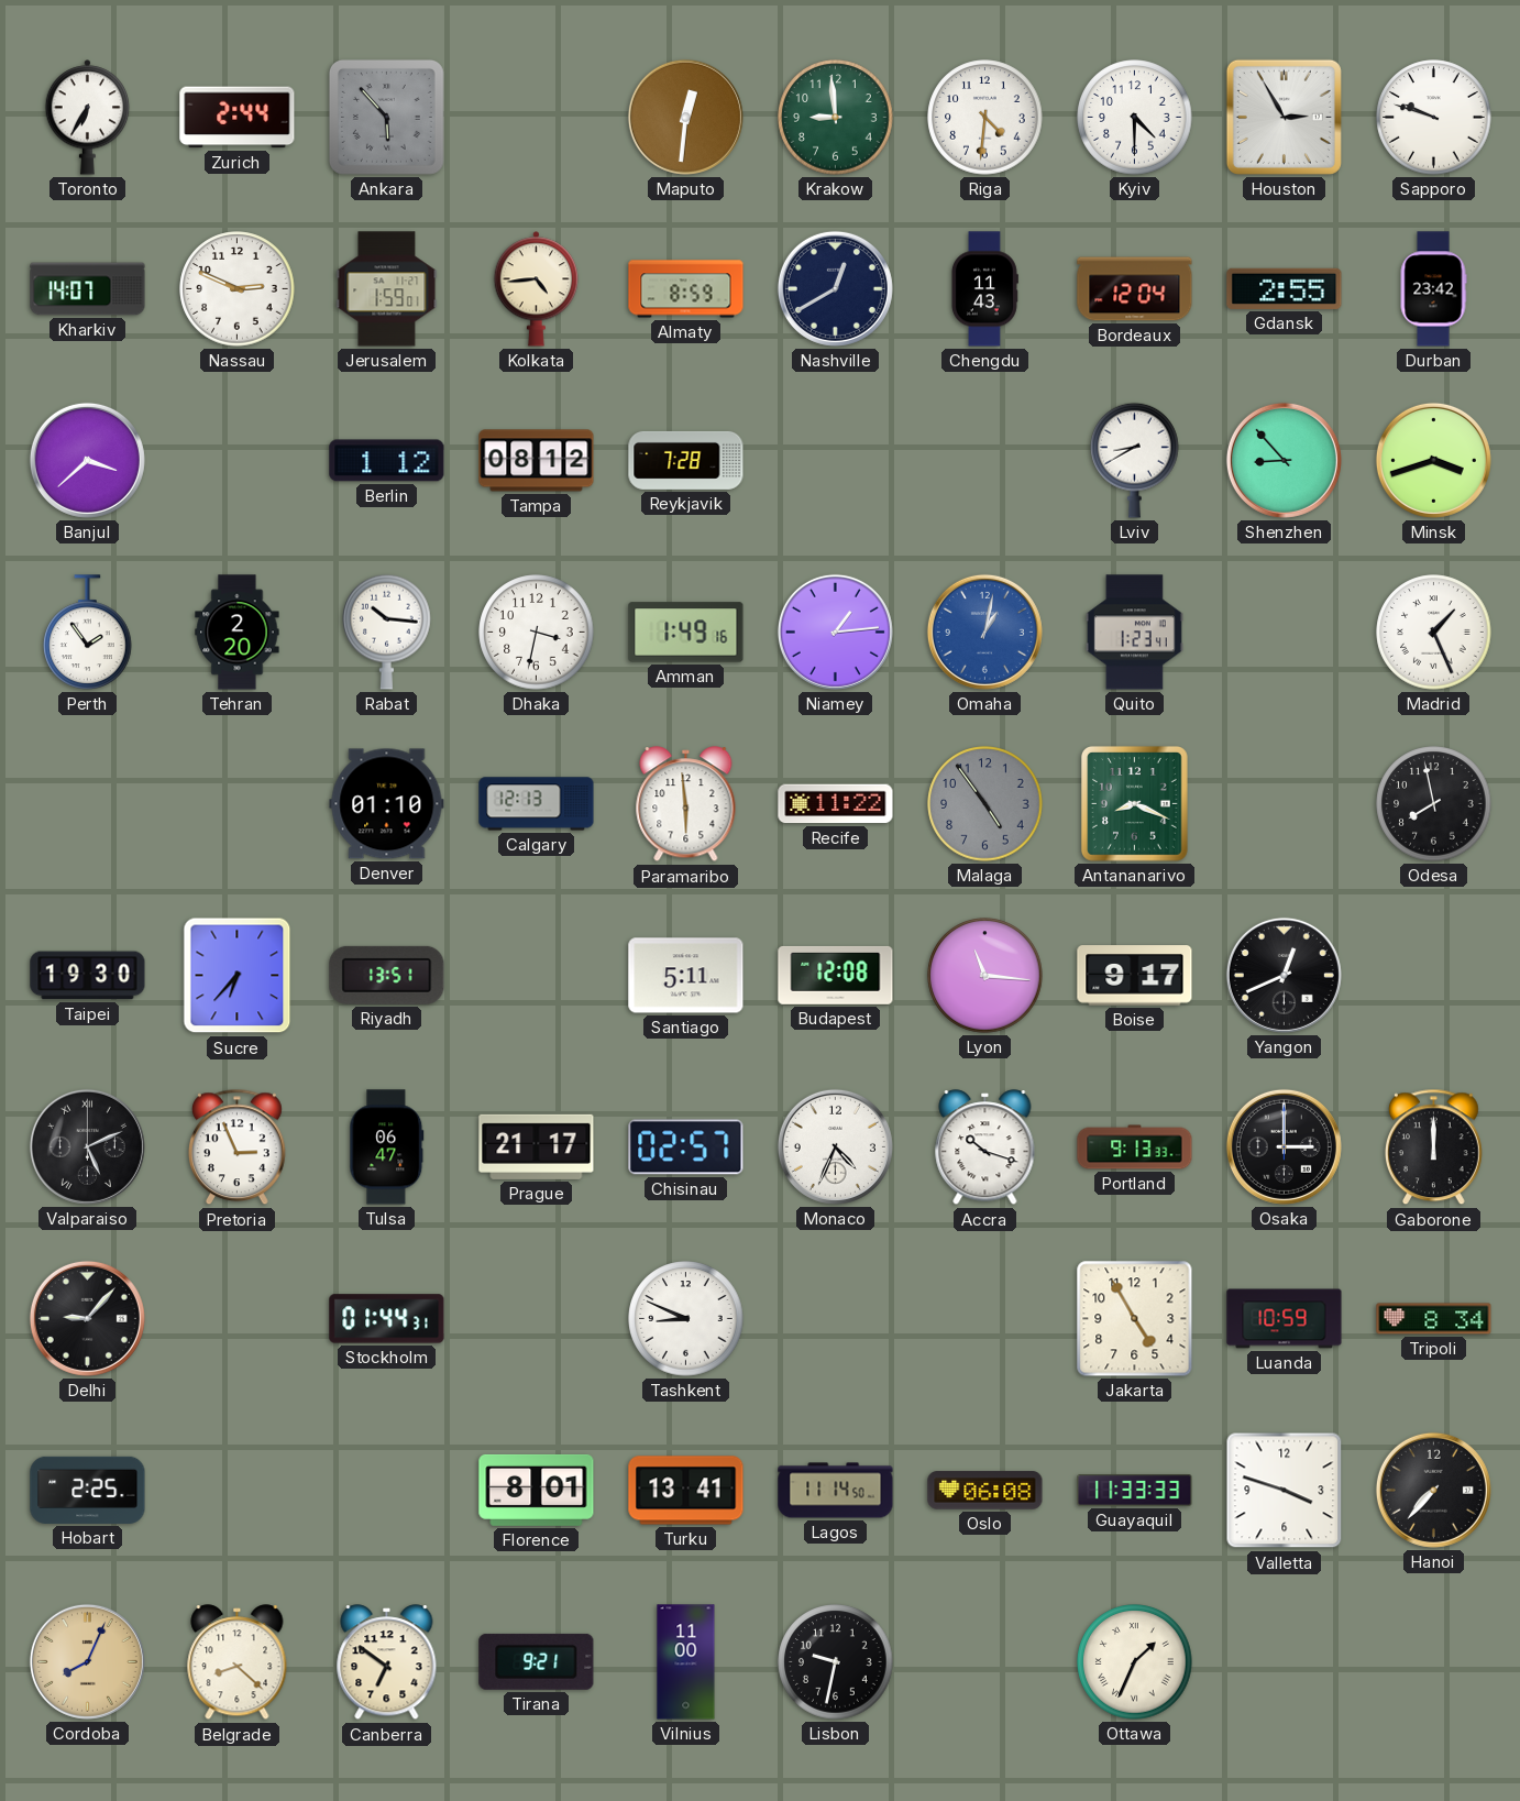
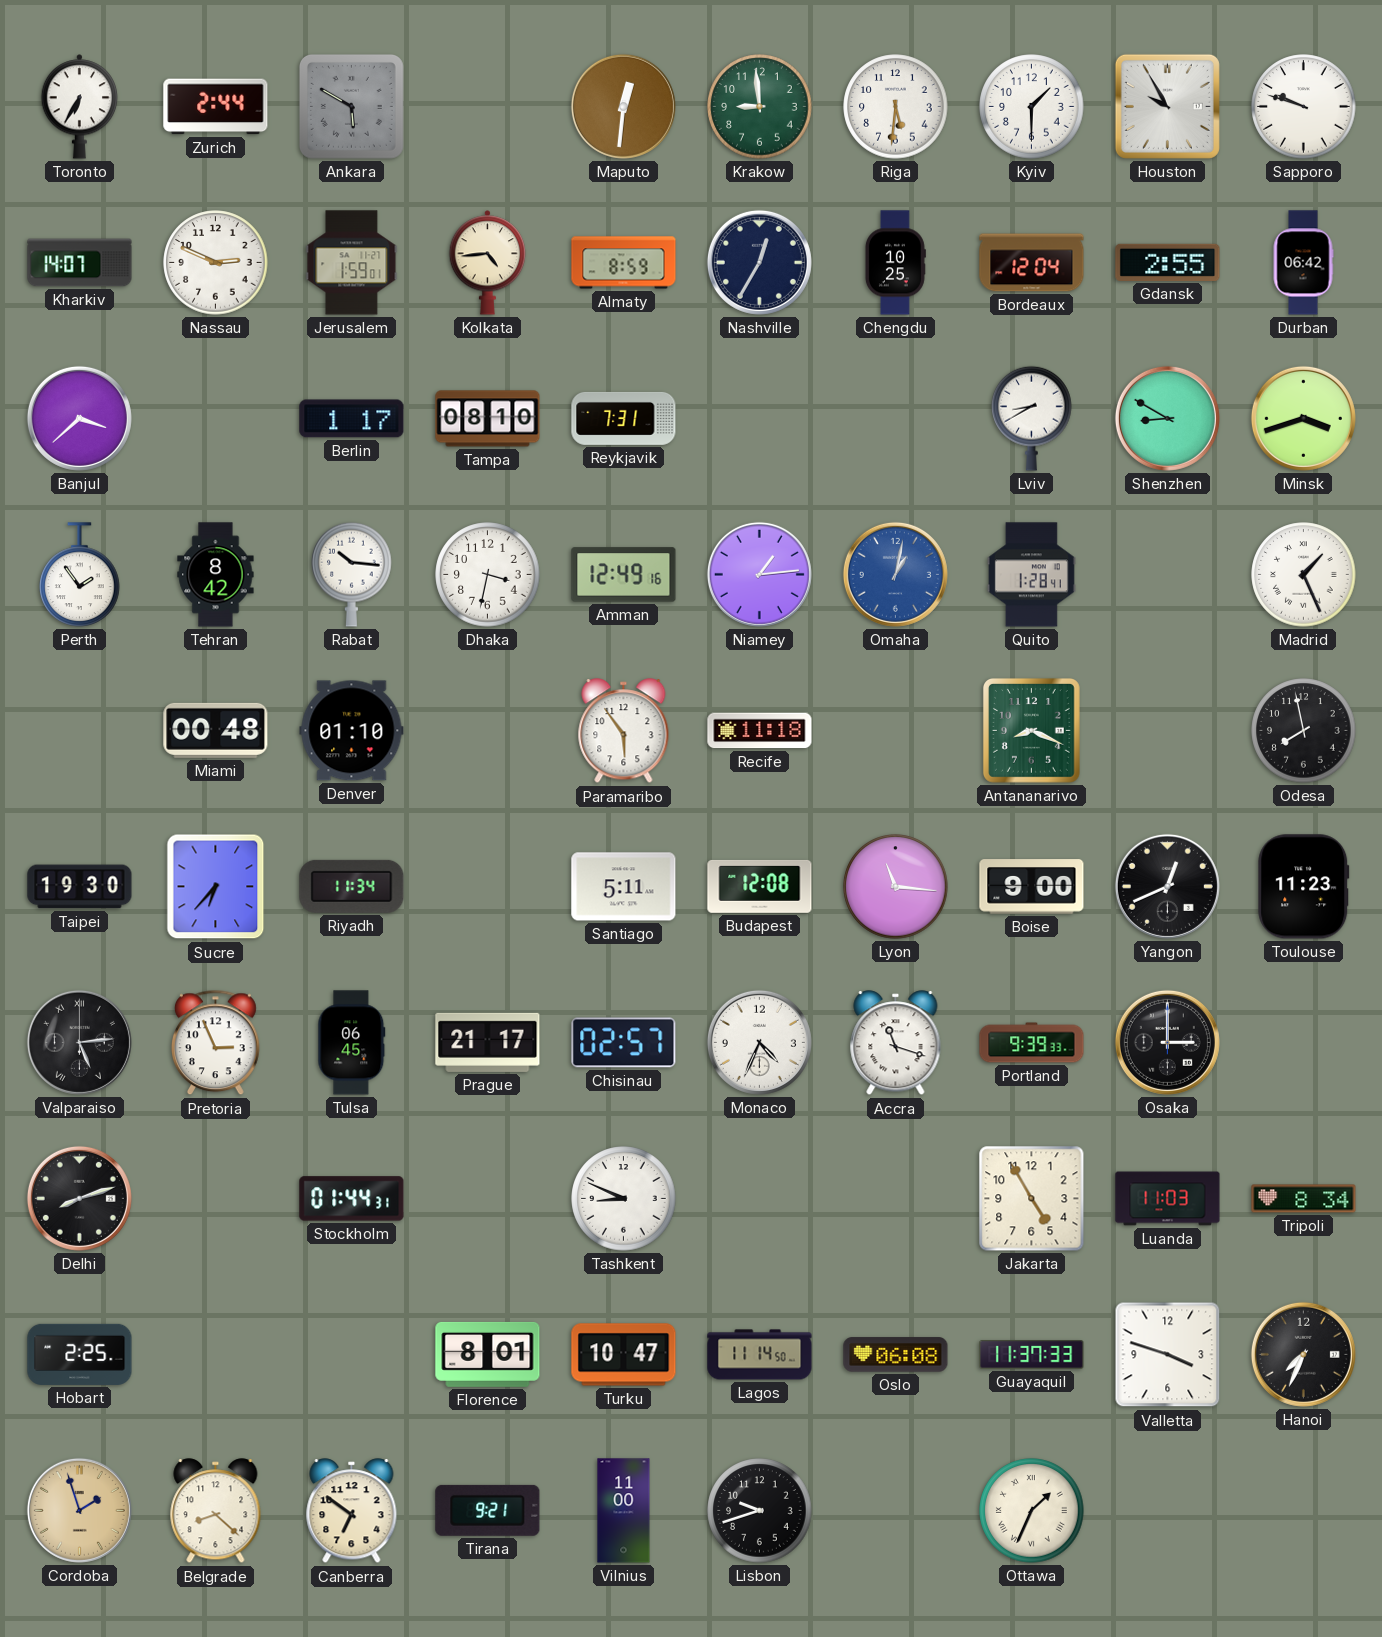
Ankara: 5:53 -> 5:50
Riga: 4:31 -> 5:31
Kyiv: 4:30 -> 1:30
Houston: 2:55 -> 9:55
Nashville: 12:40 -> 12:35
Chengdu: 11:43 -> 10:25
Durban: 23:42 -> 06:42
Berlin: 1:12 -> 1:17
Tampa: 08:12 -> 08:10
Reykjavik: 7:28 -> 7:31
Shenzhen: 8:53 -> 8:50
Tehran: 2:20 -> 8:42
Amman: 1:49 -> 12:49
Quito: 1:23 -> 1:28
Miami: none -> 00:48
Calgary: 12:13 -> none
Paramaribo: 5:59 -> 5:54
Recife: 11:22 -> 11:18
Malaga: 4:54 -> none
Riyadh: 13:51 -> 11:34
Boise: 9:17 -> 9:00
Toulouse: none -> 11:23
Valparaiso: 5:11 -> 5:14
Tulsa: 06:47 -> 06:45
Accra: 10:18 -> 11:18
Portland: 9:13 -> 9:39
Gaborone: 12:00 -> none
Delhi: 9:07 -> 8:12
Luanda: 10:59 -> 11:03
Turku: 13:41 -> 10:47
Guayaquil: 11:33 -> 11:37
Hanoi: 7:37 -> 7:34
Cordoba: 8:04 -> 1:57
Lisbon: 9:32 -> 9:42
